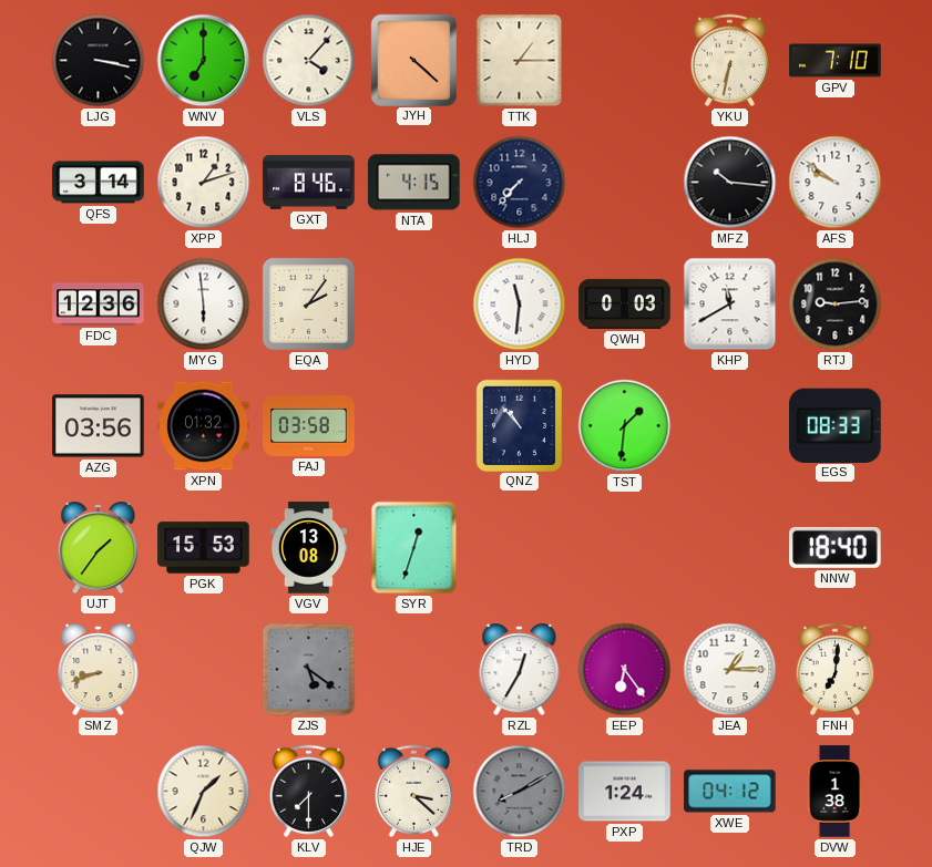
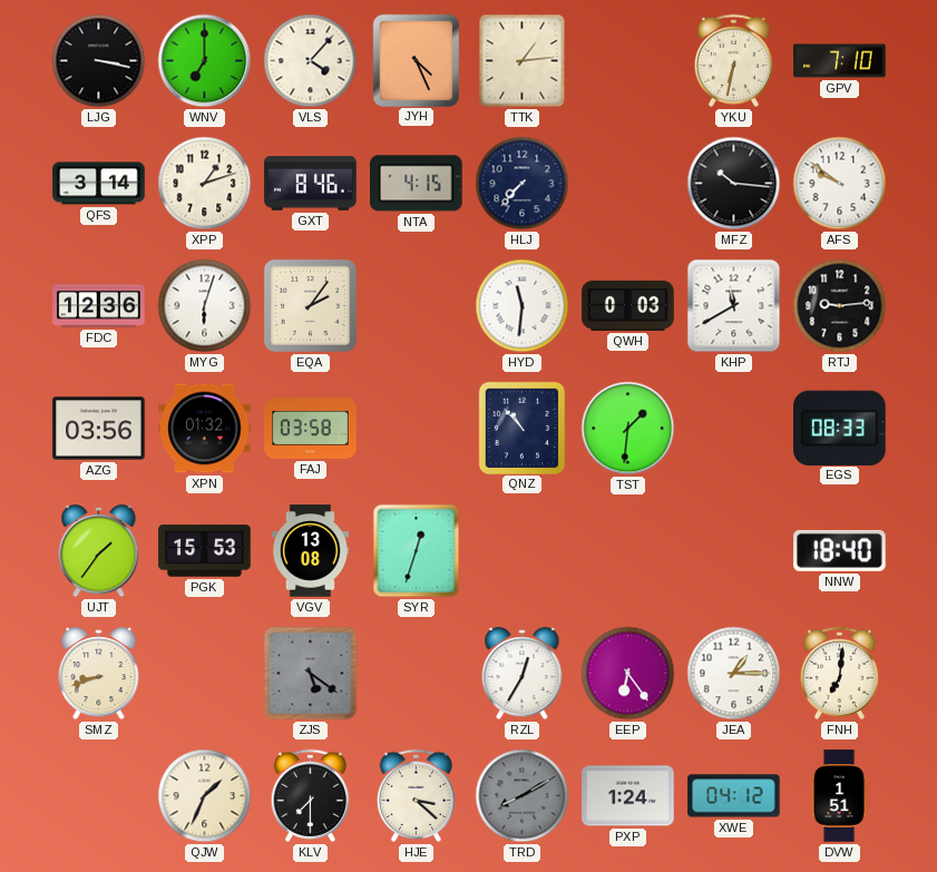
JYH: 4:22 -> 4:26
TTK: 1:15 -> 1:14
MYG: 5:59 -> 6:03
DVW: 1:38 -> 1:51
